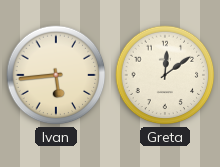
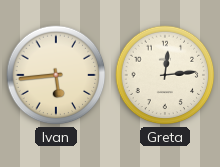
Greta: 12:09 -> 12:14
